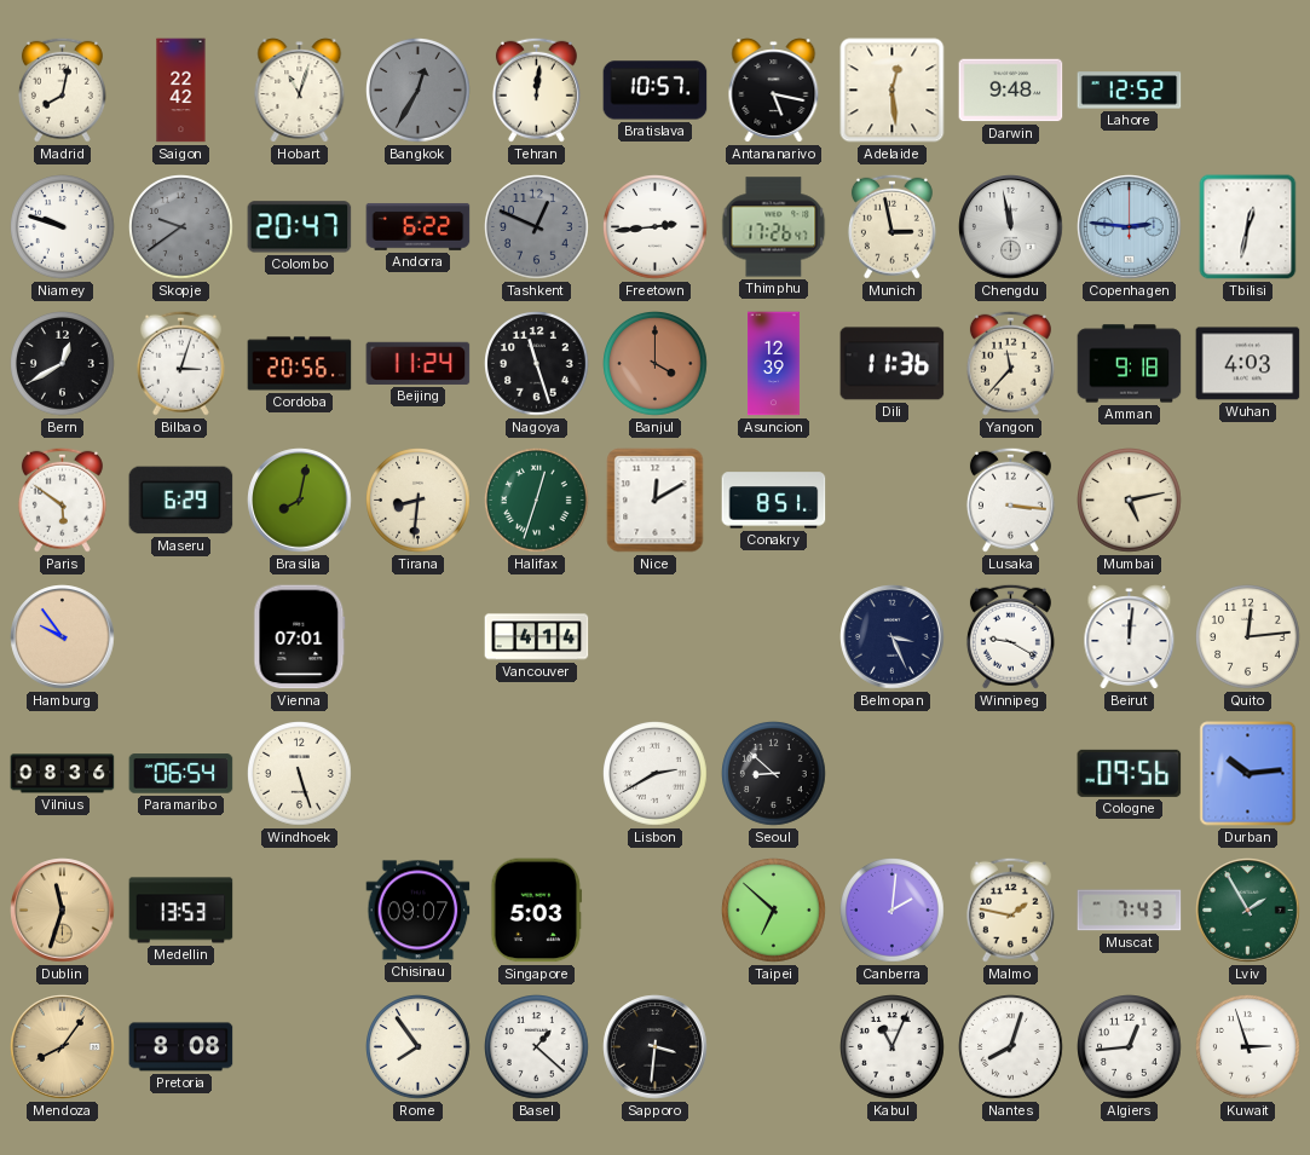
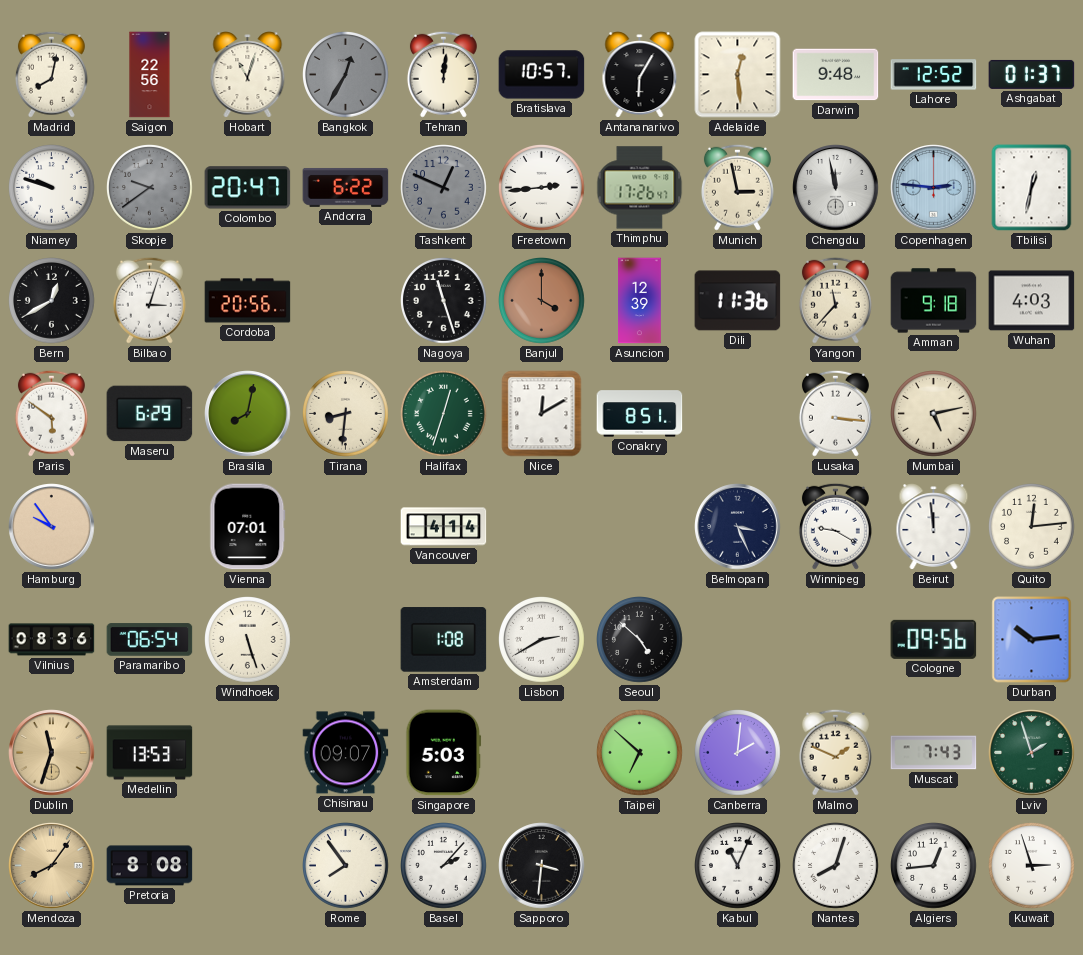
Saigon: 22:42 -> 22:56
Antananarivo: 5:17 -> 6:05
Ashgabat: none -> 01:37
Beijing: 11:24 -> none
Beirut: 12:01 -> 11:59
Amsterdam: none -> 1:08
Seoul: 8:52 -> 4:52
Malmo: 1:47 -> 1:49
Lviv: 1:55 -> 1:57
Basel: 1:22 -> 2:07
